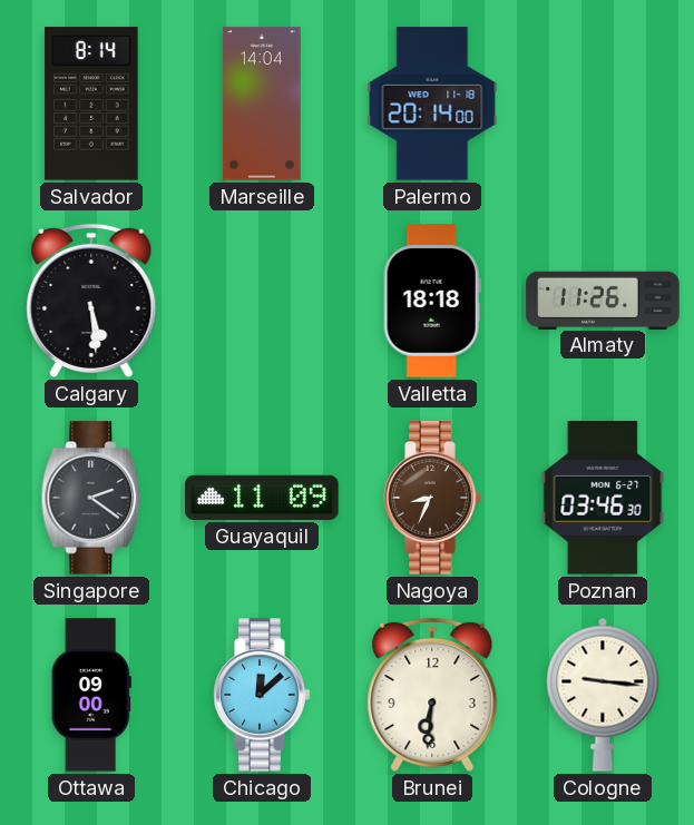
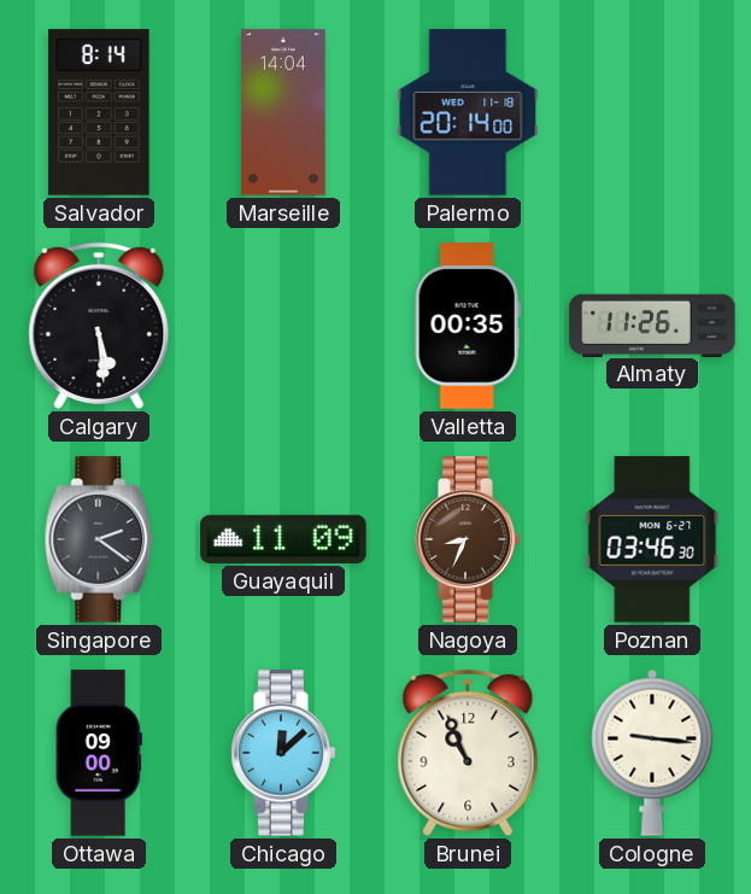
Valletta: 18:18 -> 00:35
Brunei: 6:31 -> 10:56
